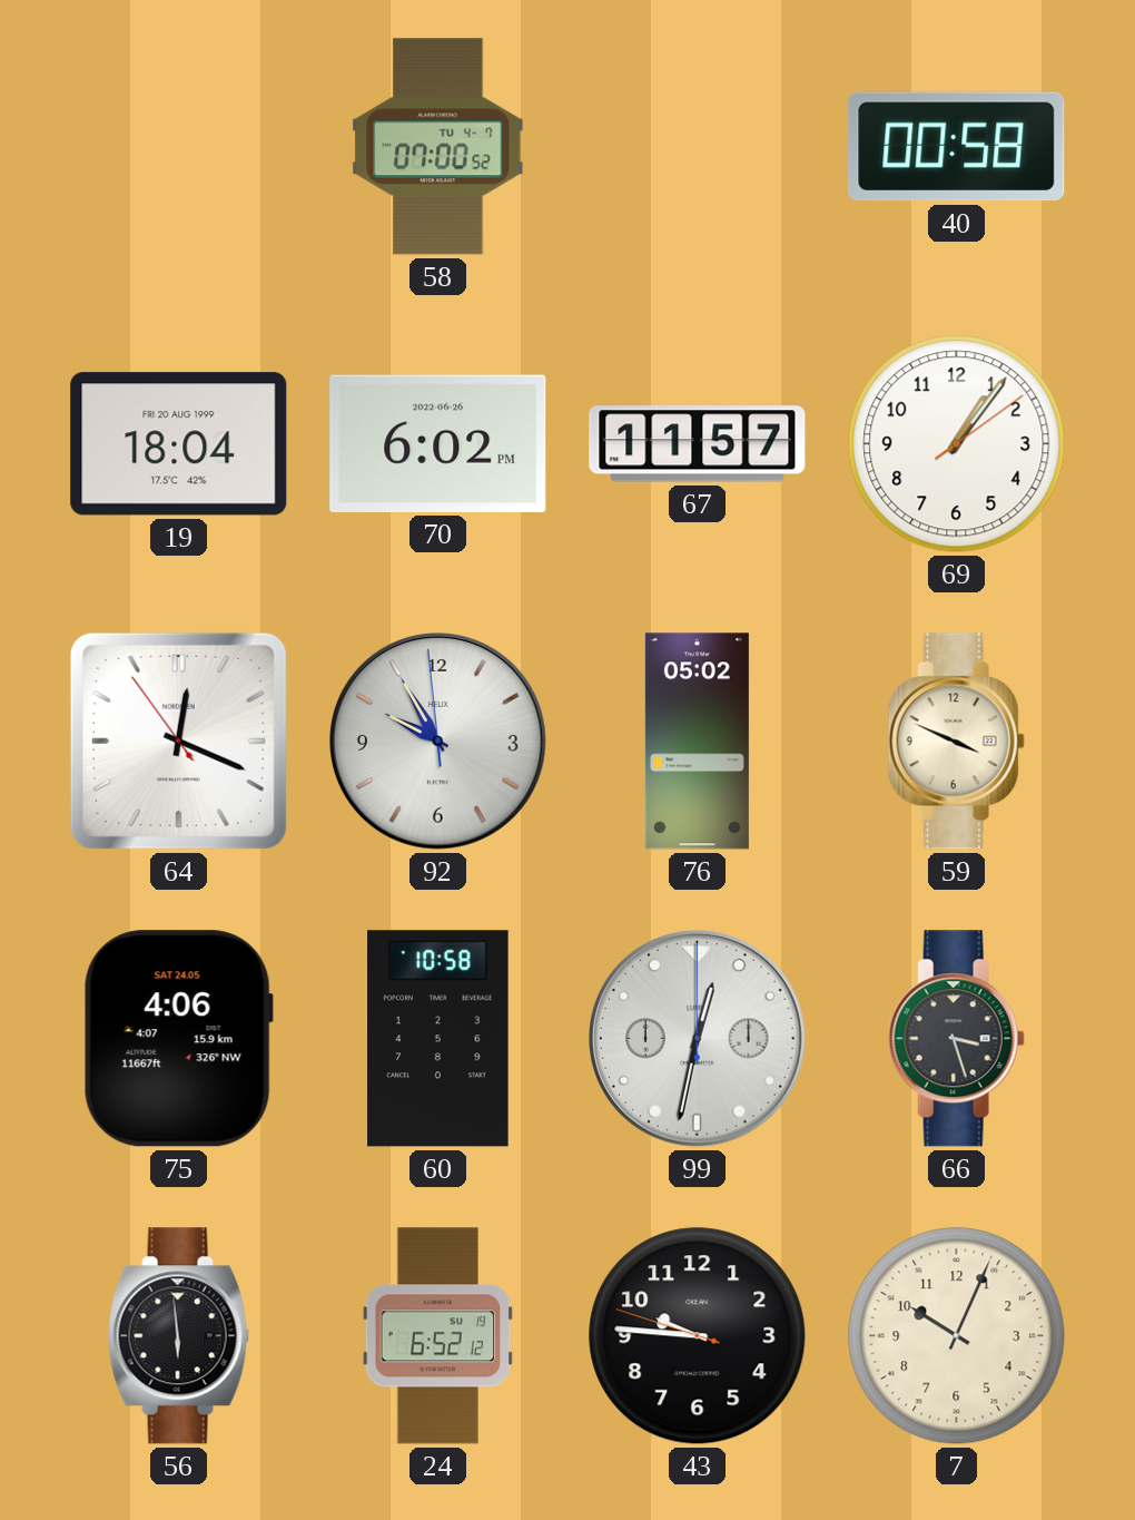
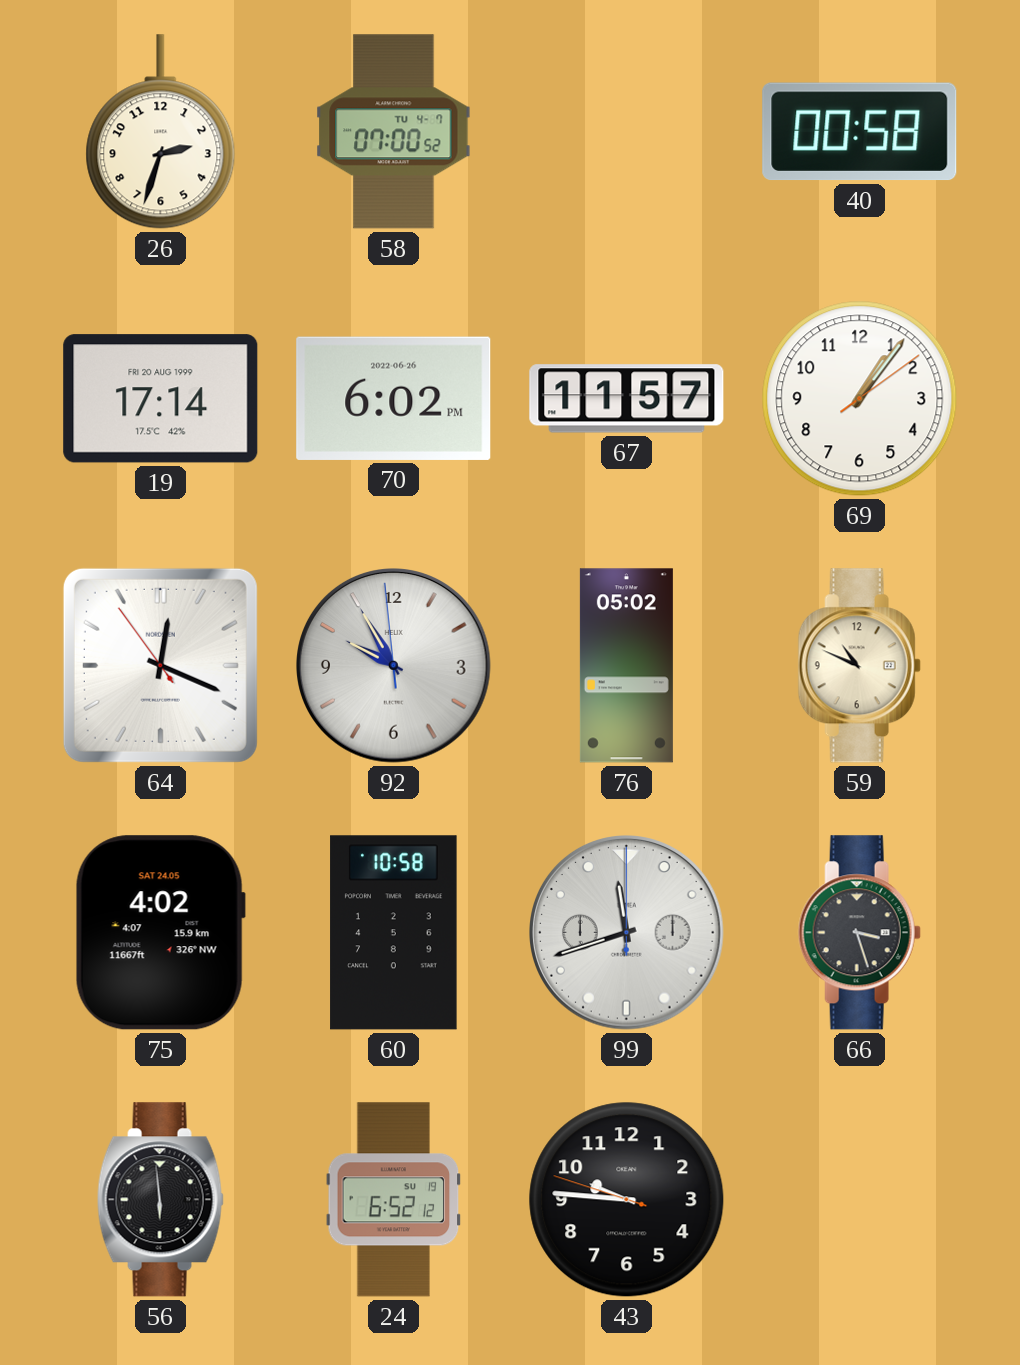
26: none -> 2:33
19: 18:04 -> 17:14
59: 3:49 -> 10:49
75: 4:06 -> 4:02
99: 12:32 -> 11:42
7: 10:04 -> none
